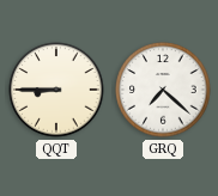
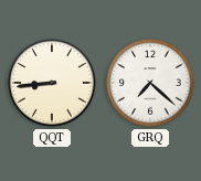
QQT: 8:45 -> 8:44
